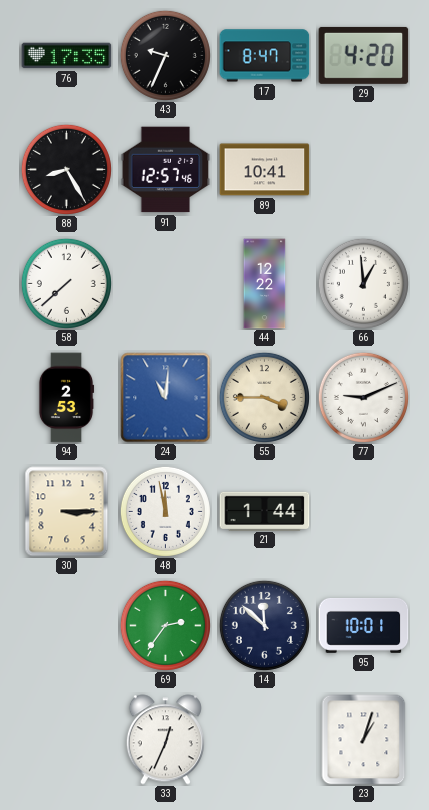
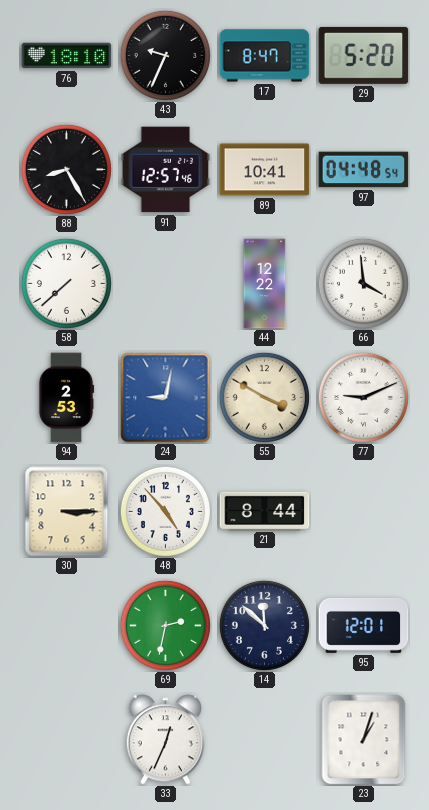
76: 17:35 -> 18:10
29: 4:20 -> 5:20
97: none -> 04:48
66: 12:59 -> 3:59
24: 11:01 -> 9:02
55: 3:45 -> 3:50
48: 11:58 -> 4:53
21: 1:44 -> 8:44
69: 2:36 -> 2:32
95: 10:01 -> 12:01
